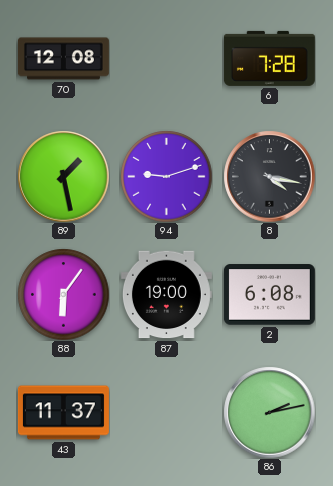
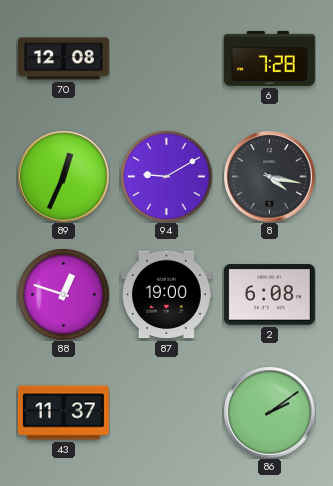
89: 1:28 -> 12:34
94: 9:12 -> 9:10
88: 6:06 -> 12:48
86: 2:13 -> 2:09
